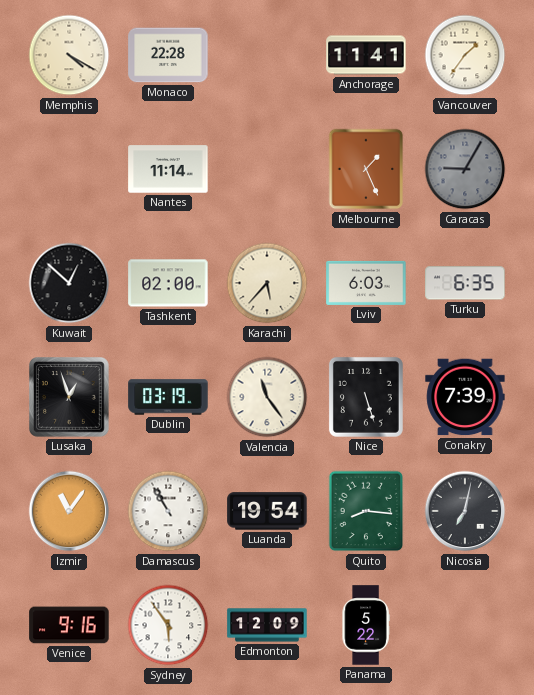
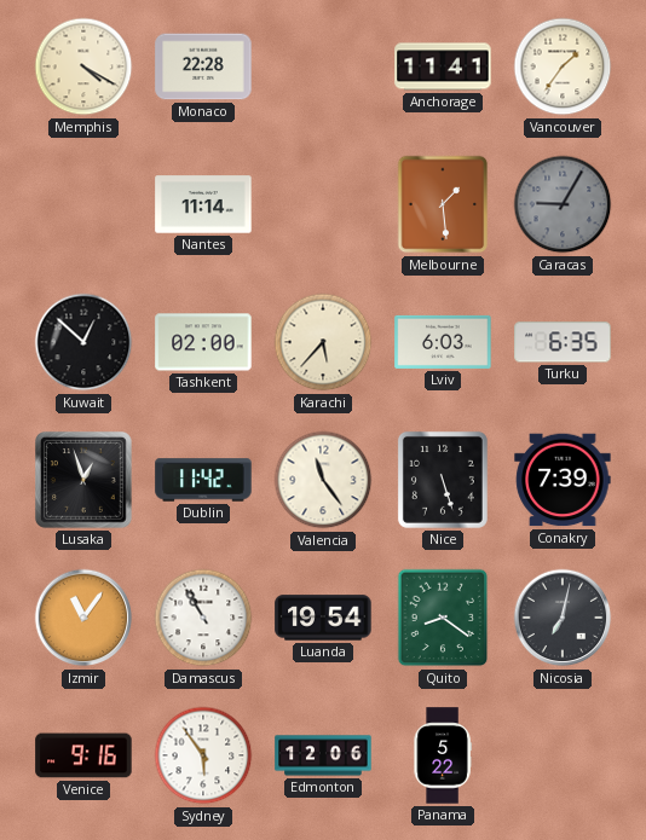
Melbourne: 1:26 -> 1:29
Dublin: 03:19 -> 11:42
Quito: 8:16 -> 8:21
Edmonton: 12:09 -> 12:06
